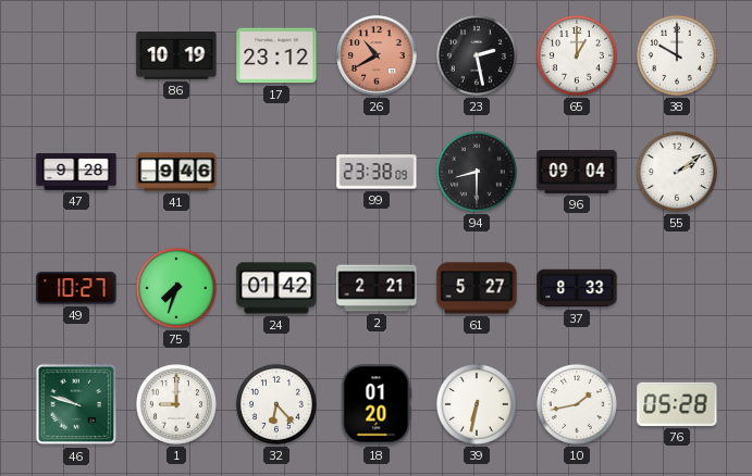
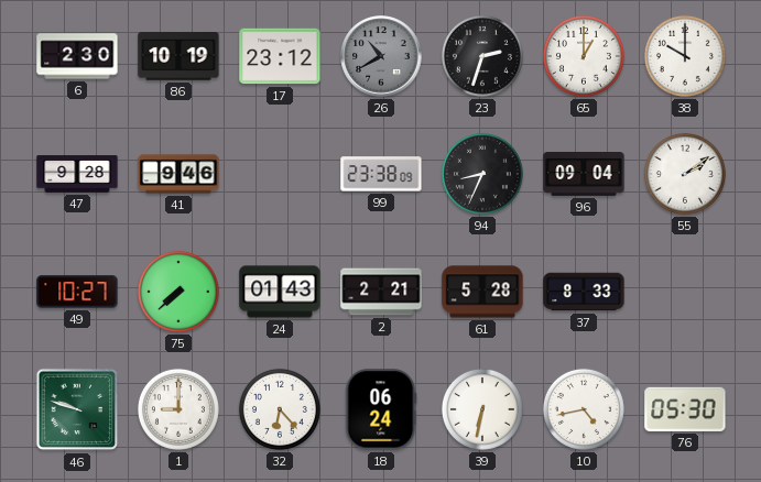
6: none -> 2:30
26 dial: salmon -> grey
23: 2:28 -> 2:33
94: 8:30 -> 8:34
75: 7:33 -> 7:38
24: 01:42 -> 01:43
61: 5:27 -> 5:28
18: 01:20 -> 06:24
10: 1:43 -> 4:43
76: 05:28 -> 05:30
